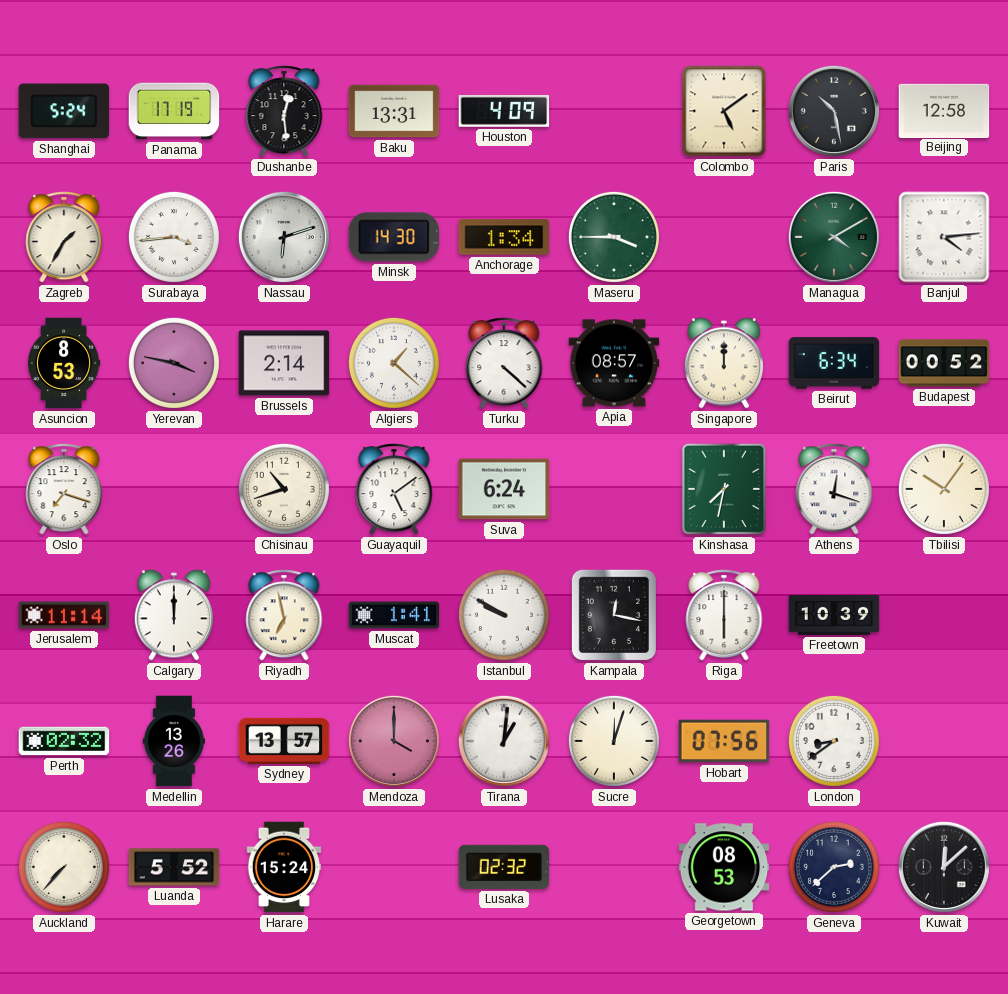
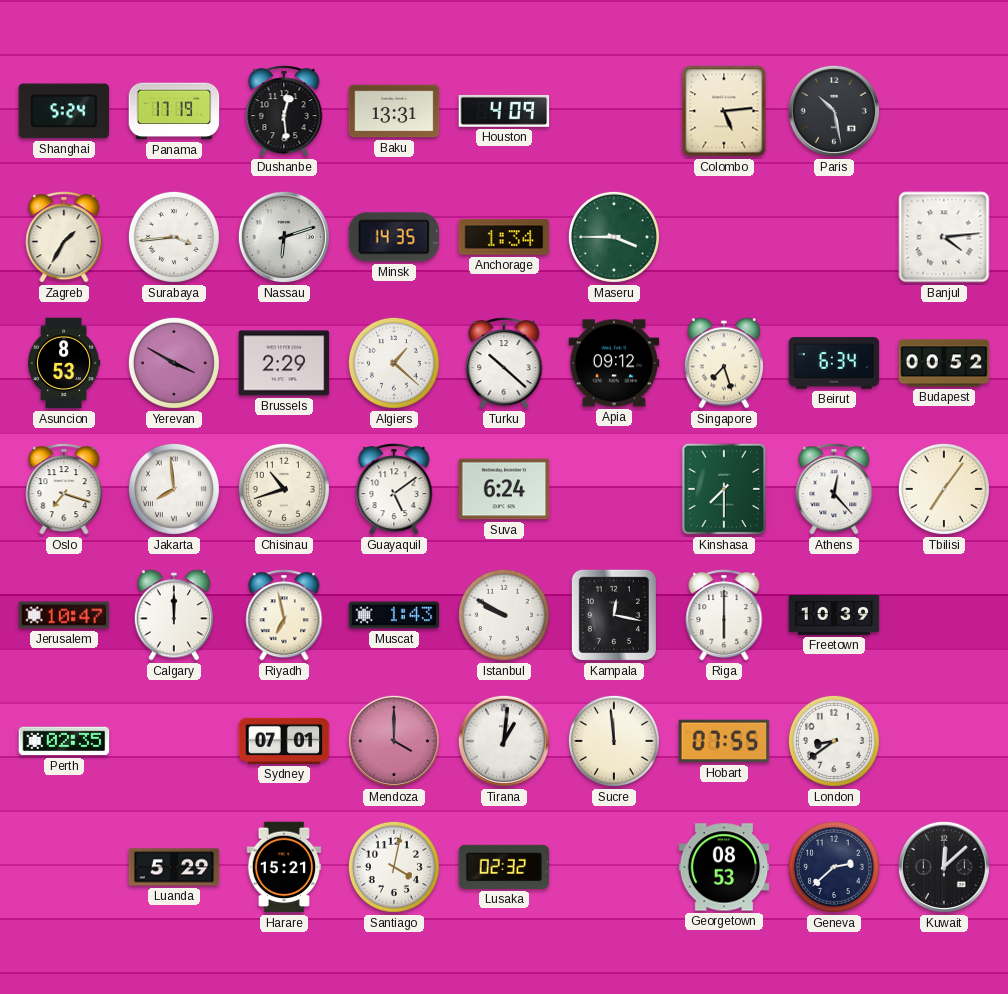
Colombo: 5:09 -> 5:14
Beijing: 12:58 -> none
Minsk: 14:30 -> 14:35
Managua: 4:10 -> none
Yerevan: 3:47 -> 3:50
Brussels: 2:14 -> 2:29
Turku: 4:22 -> 10:22
Apia: 08:57 -> 09:12
Singapore: 12:00 -> 7:27
Jakarta: none -> 7:59
Kinshasa: 7:32 -> 7:30
Athens: 12:18 -> 12:23
Tbilisi: 10:06 -> 7:06
Jerusalem: 11:14 -> 10:47
Muscat: 1:41 -> 1:43
Perth: 02:32 -> 02:35
Medellin: 13:26 -> none
Sydney: 13:57 -> 07:01
Sucre: 12:03 -> 11:59
Hobart: 07:56 -> 07:55
Auckland: 7:37 -> none
Luanda: 5:52 -> 5:29
Harare: 15:24 -> 15:21
Santiago: none -> 4:02
